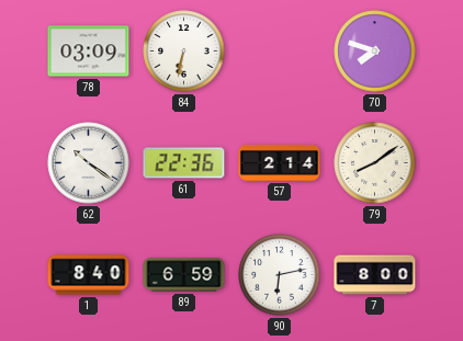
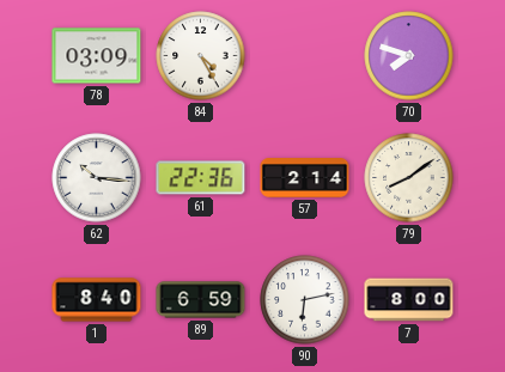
84: 6:32 -> 4:25
62: 10:21 -> 10:16
